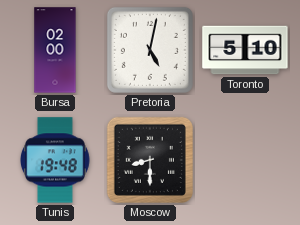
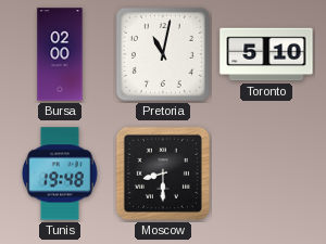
Pretoria: 5:02 -> 11:02
